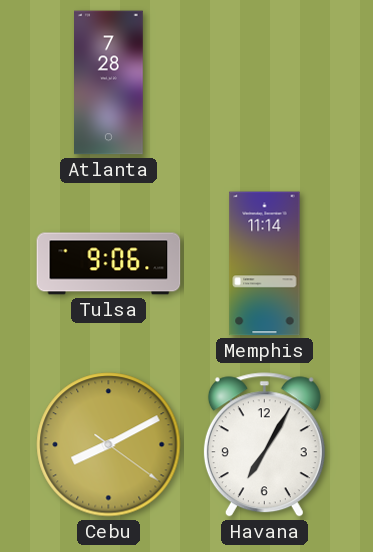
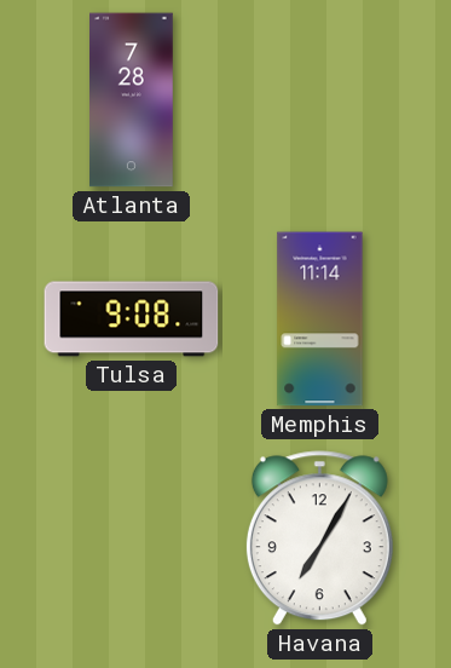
Tulsa: 9:06 -> 9:08
Cebu: 8:10 -> none
